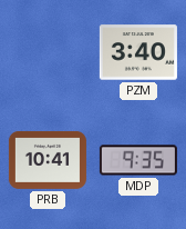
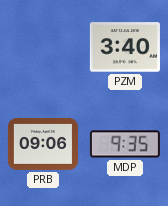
PRB: 10:41 -> 09:06
